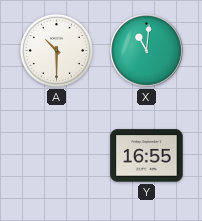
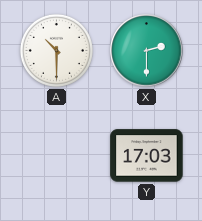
X: 11:01 -> 2:30
Y: 16:55 -> 17:03
